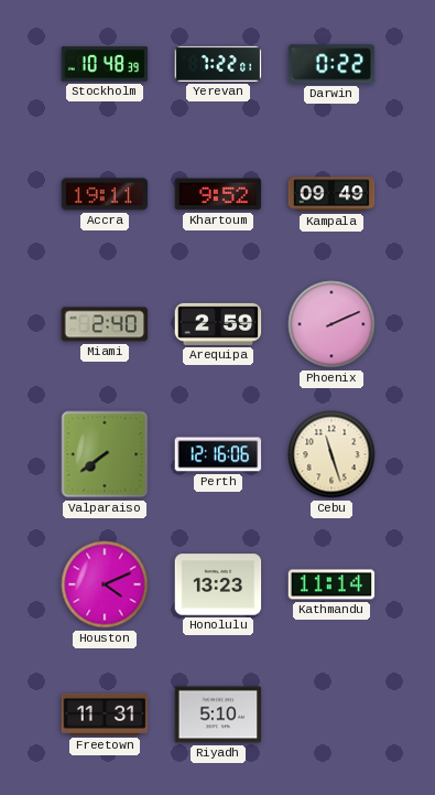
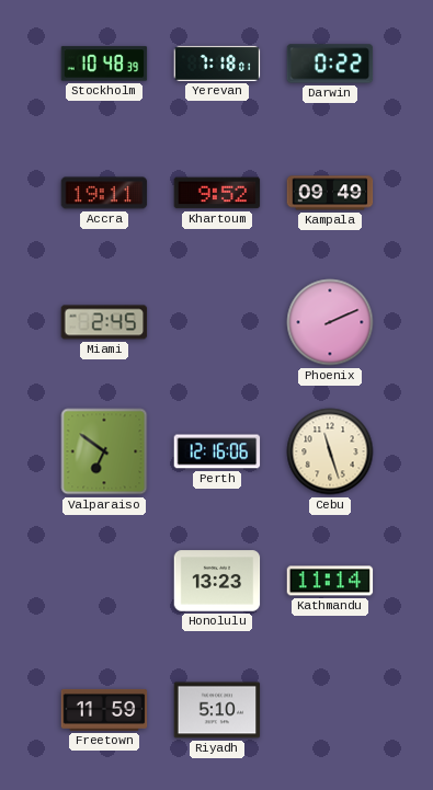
Yerevan: 7:22 -> 7:18
Miami: 2:40 -> 2:45
Arequipa: 2:59 -> none
Valparaiso: 7:39 -> 6:51
Houston: 4:11 -> none
Freetown: 11:31 -> 11:59
